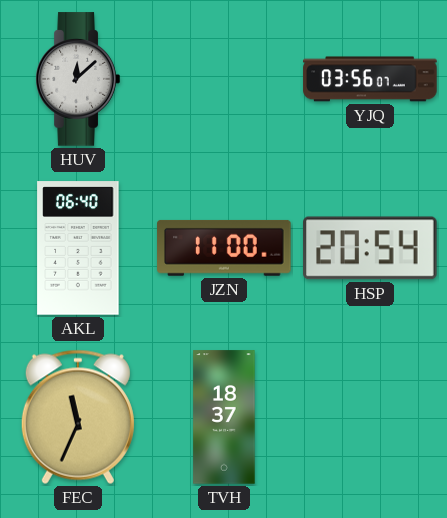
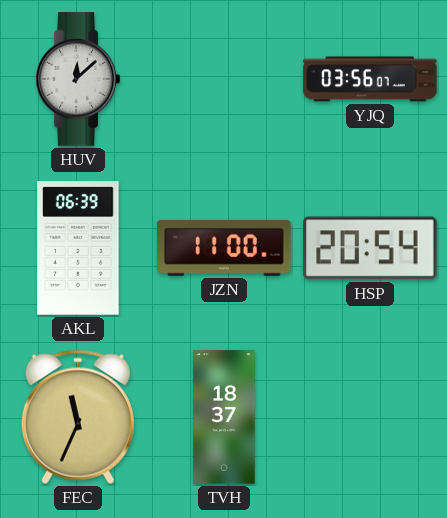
AKL: 06:40 -> 06:39
